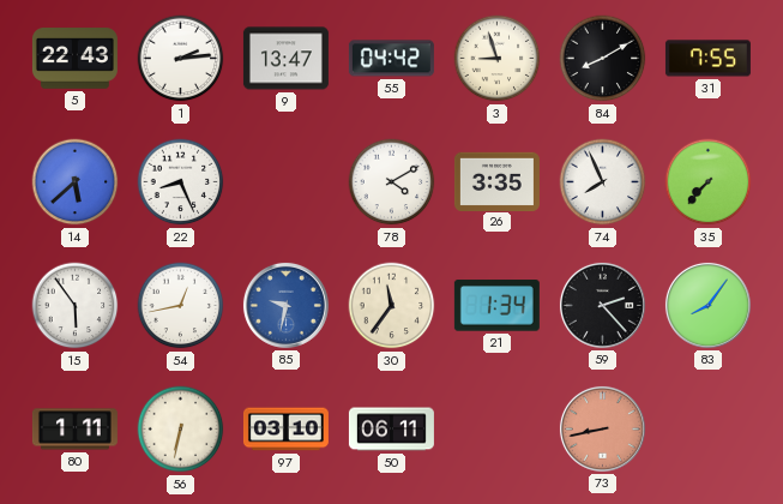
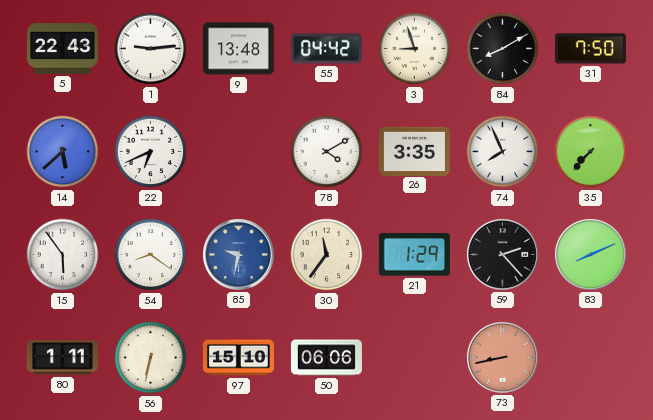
1: 2:14 -> 9:14
9: 13:47 -> 13:48
31: 7:55 -> 7:50
22: 8:26 -> 6:41
54: 12:43 -> 8:21
21: 1:34 -> 1:29
83: 8:06 -> 8:11
97: 03:10 -> 15:10
50: 06:11 -> 06:06
